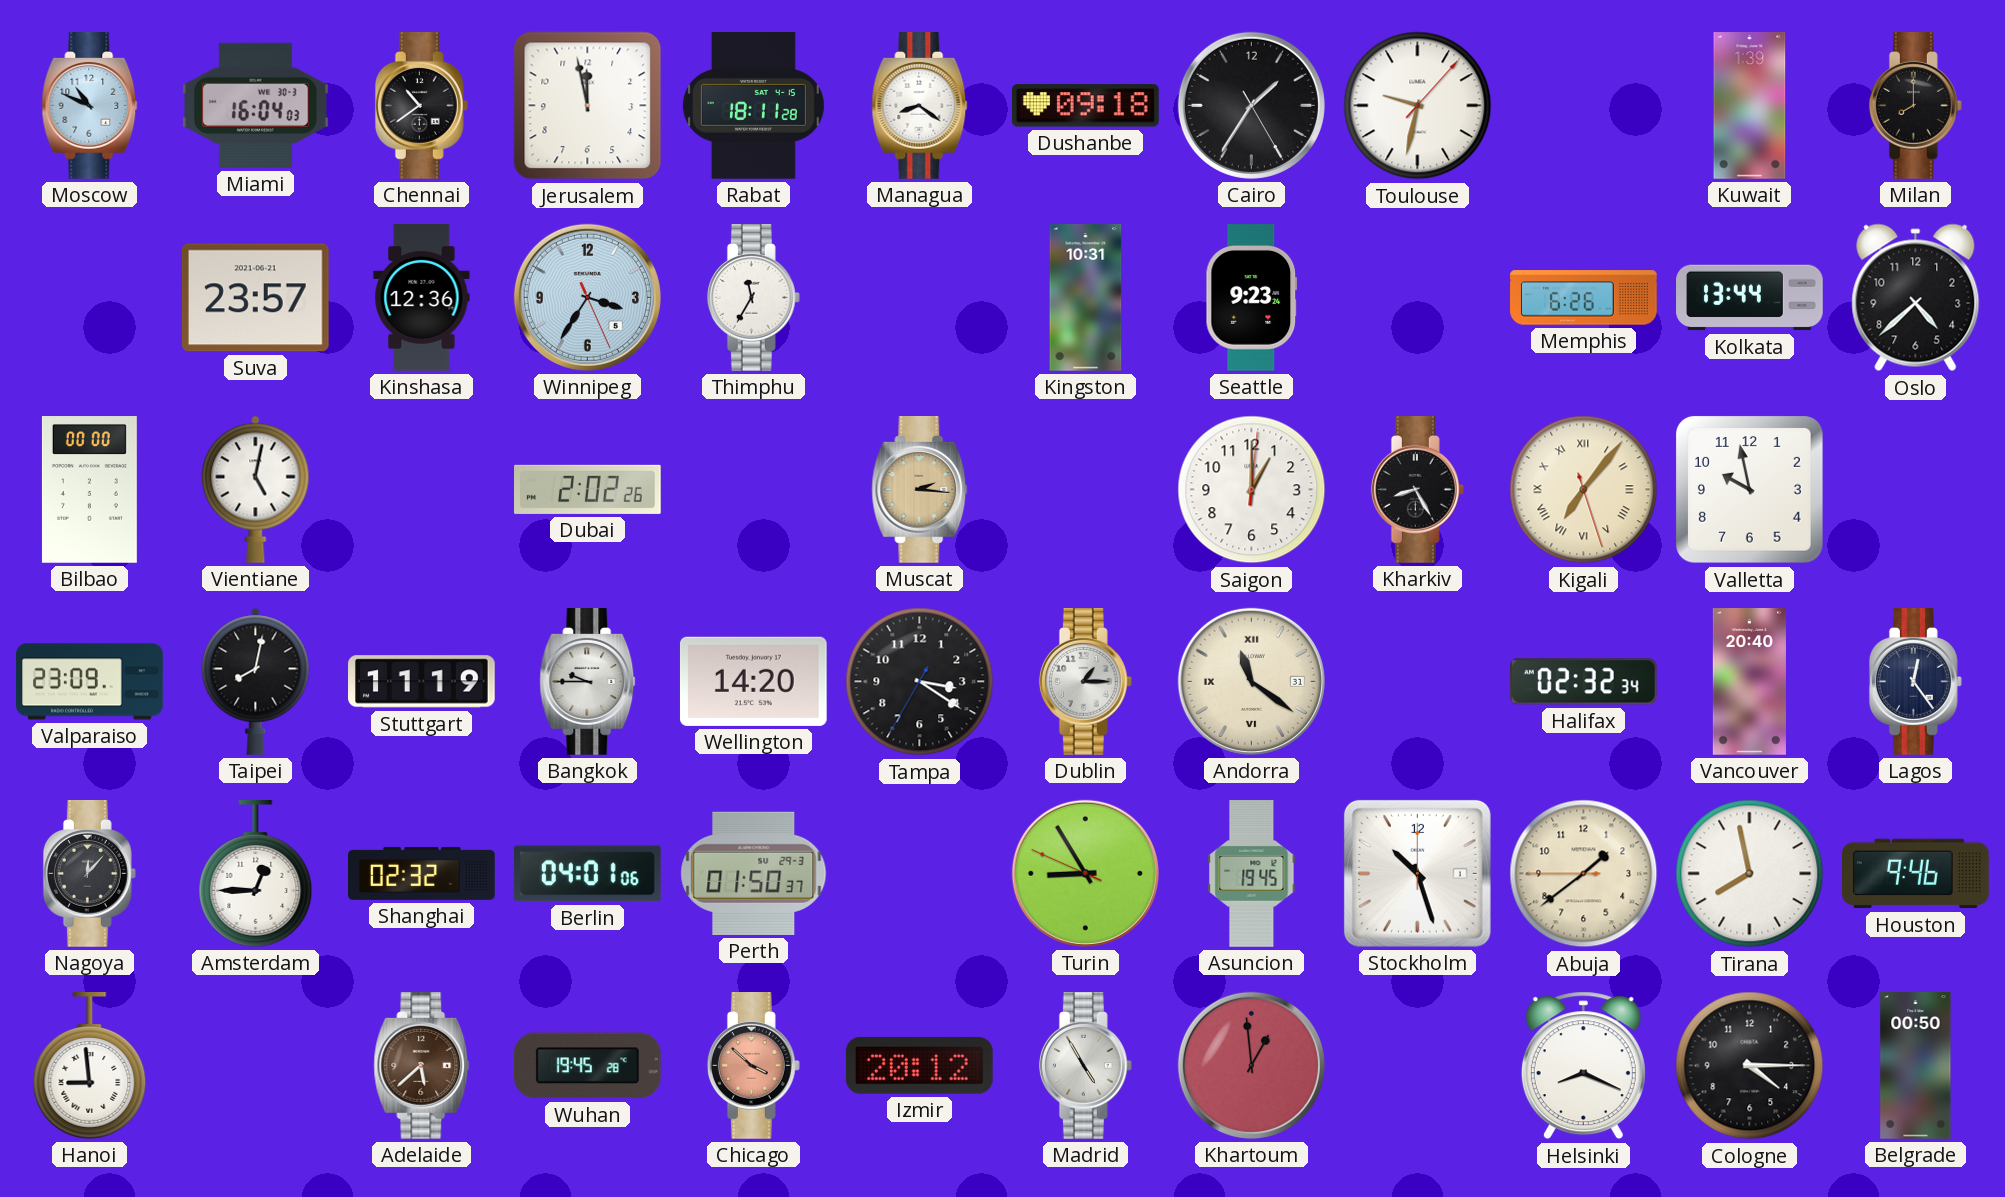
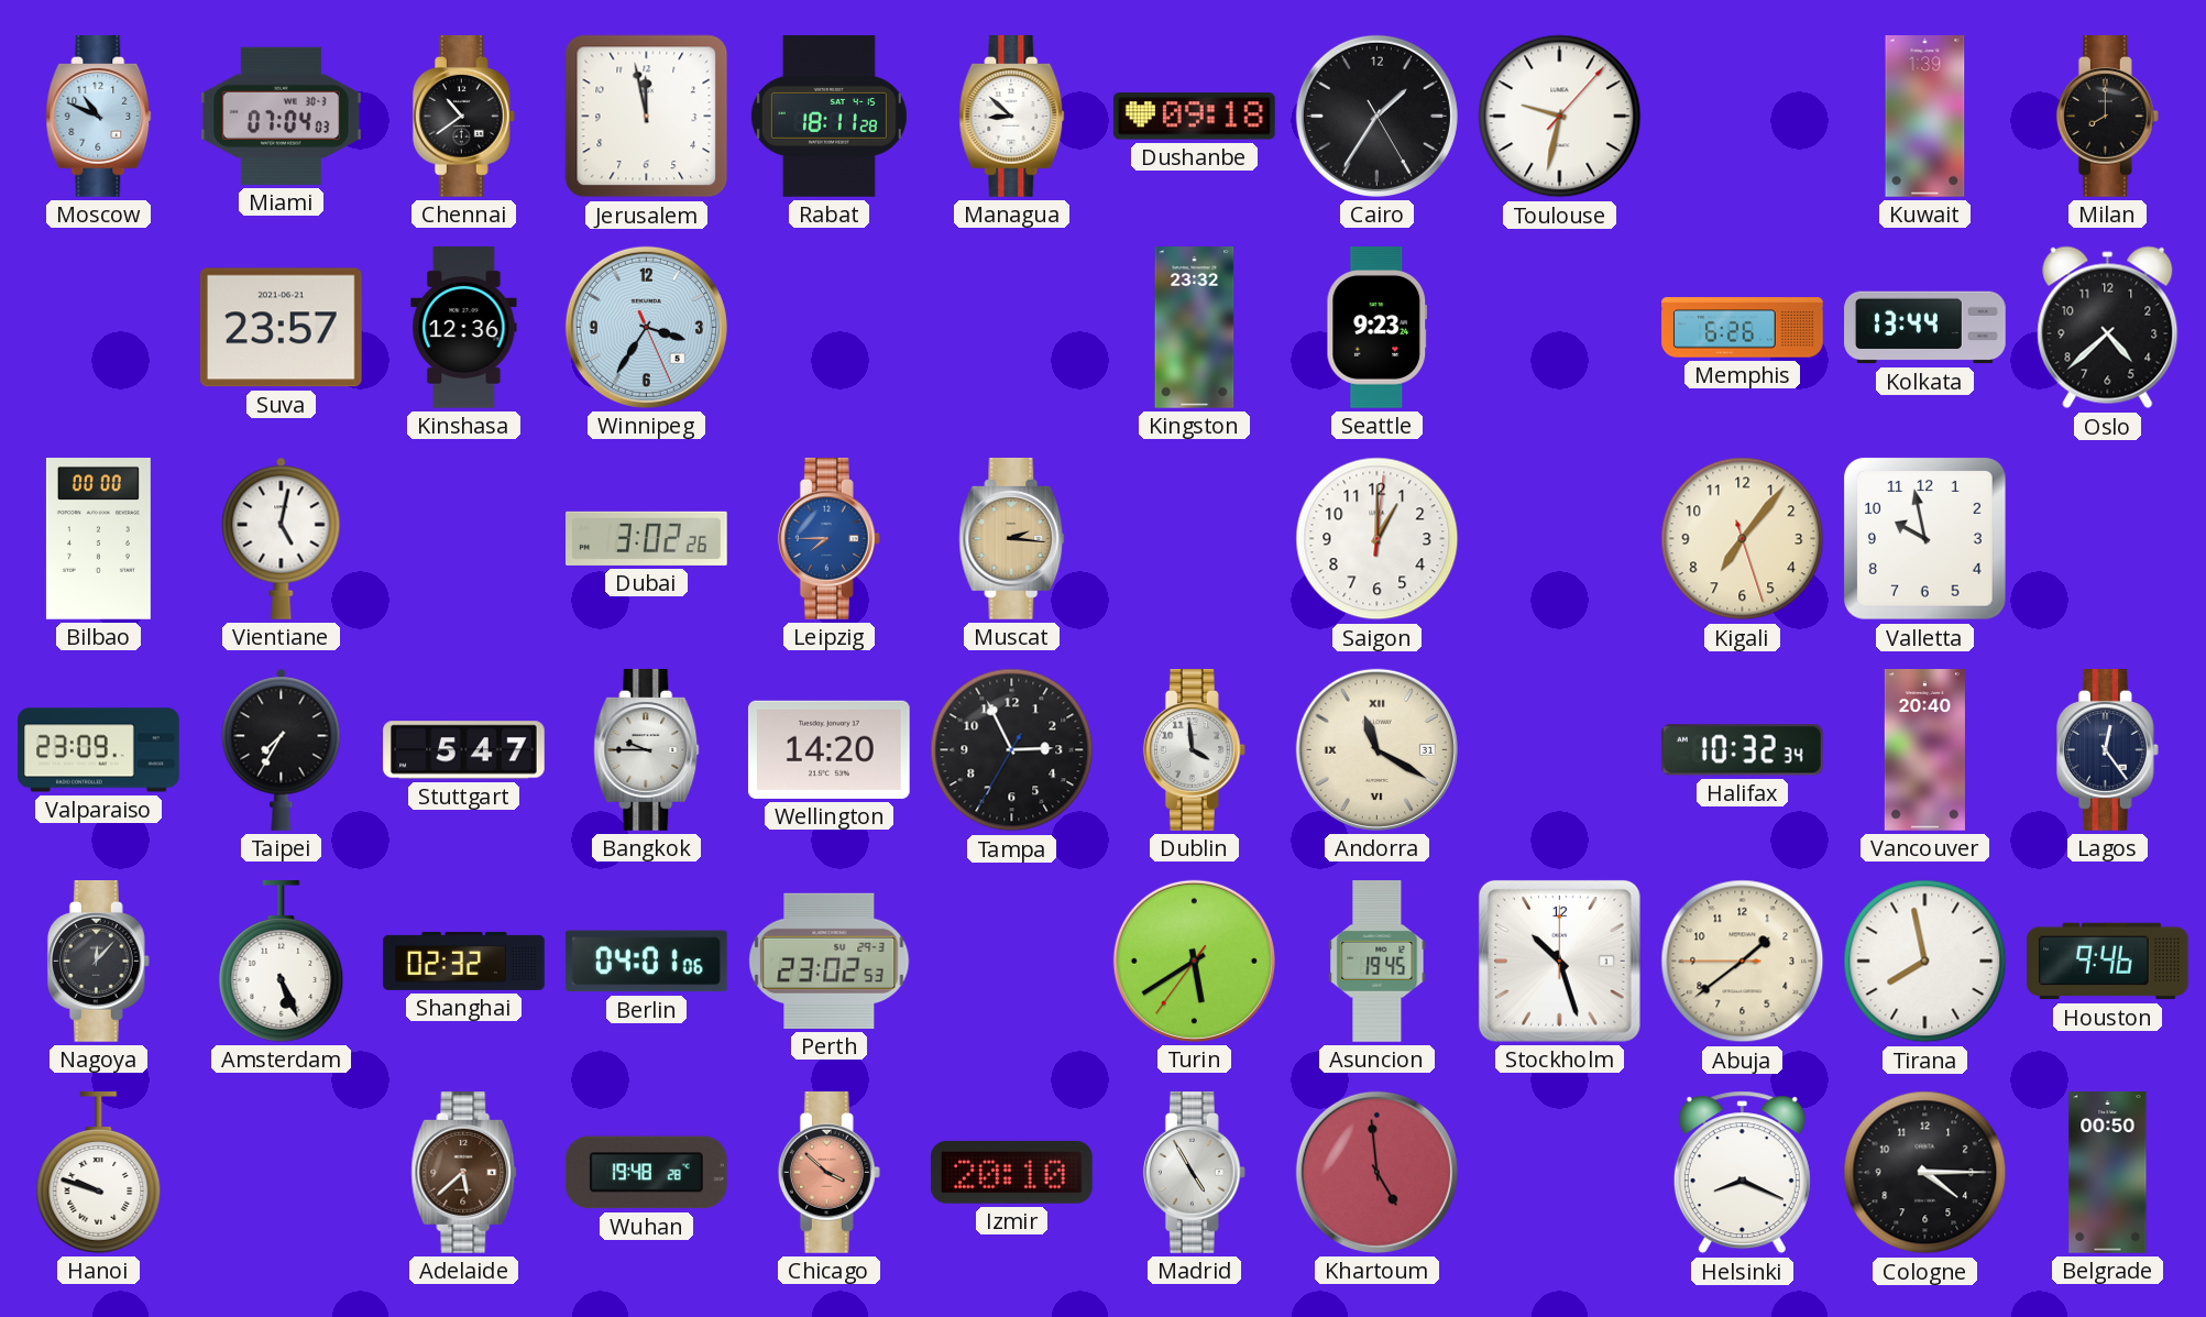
Miami: 16:04 -> 07:04
Managua: 8:21 -> 8:52
Thimphu: 11:35 -> none
Kingston: 10:31 -> 23:32
Dubai: 2:02 -> 3:02
Leipzig: none -> 7:45
Kharkiv: 8:25 -> none
Kigali numerals: Roman -> Arabic
Taipei: 8:02 -> 7:35
Stuttgart: 11:19 -> 5:47
Tampa: 3:20 -> 2:55
Dublin: 1:15 -> 3:59
Andorra: 11:21 -> 11:20
Halifax: 02:32 -> 10:32
Amsterdam: 12:45 -> 5:26
Perth: 01:50 -> 23:02
Turin: 8:54 -> 5:39
Hanoi: 8:59 -> 9:48
Wuhan: 19:45 -> 19:48
Izmir: 20:12 -> 20:10
Khartoum: 12:59 -> 4:59
